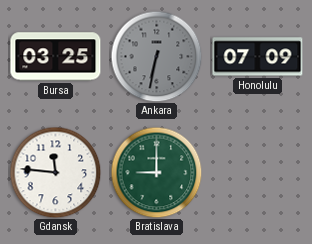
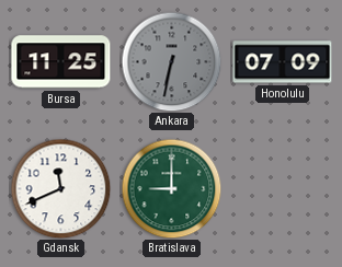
Bursa: 03:25 -> 11:25
Gdansk: 11:46 -> 11:41
